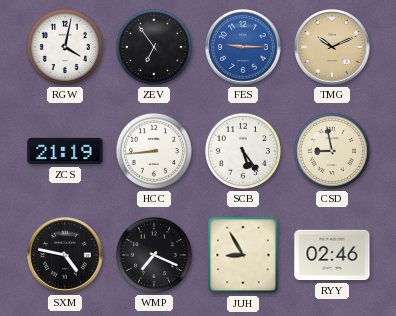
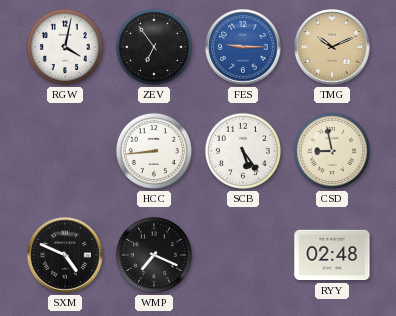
ZCS: 21:19 -> none
SXM: 4:47 -> 4:49
JUH: 8:55 -> none
RYY: 02:46 -> 02:48
